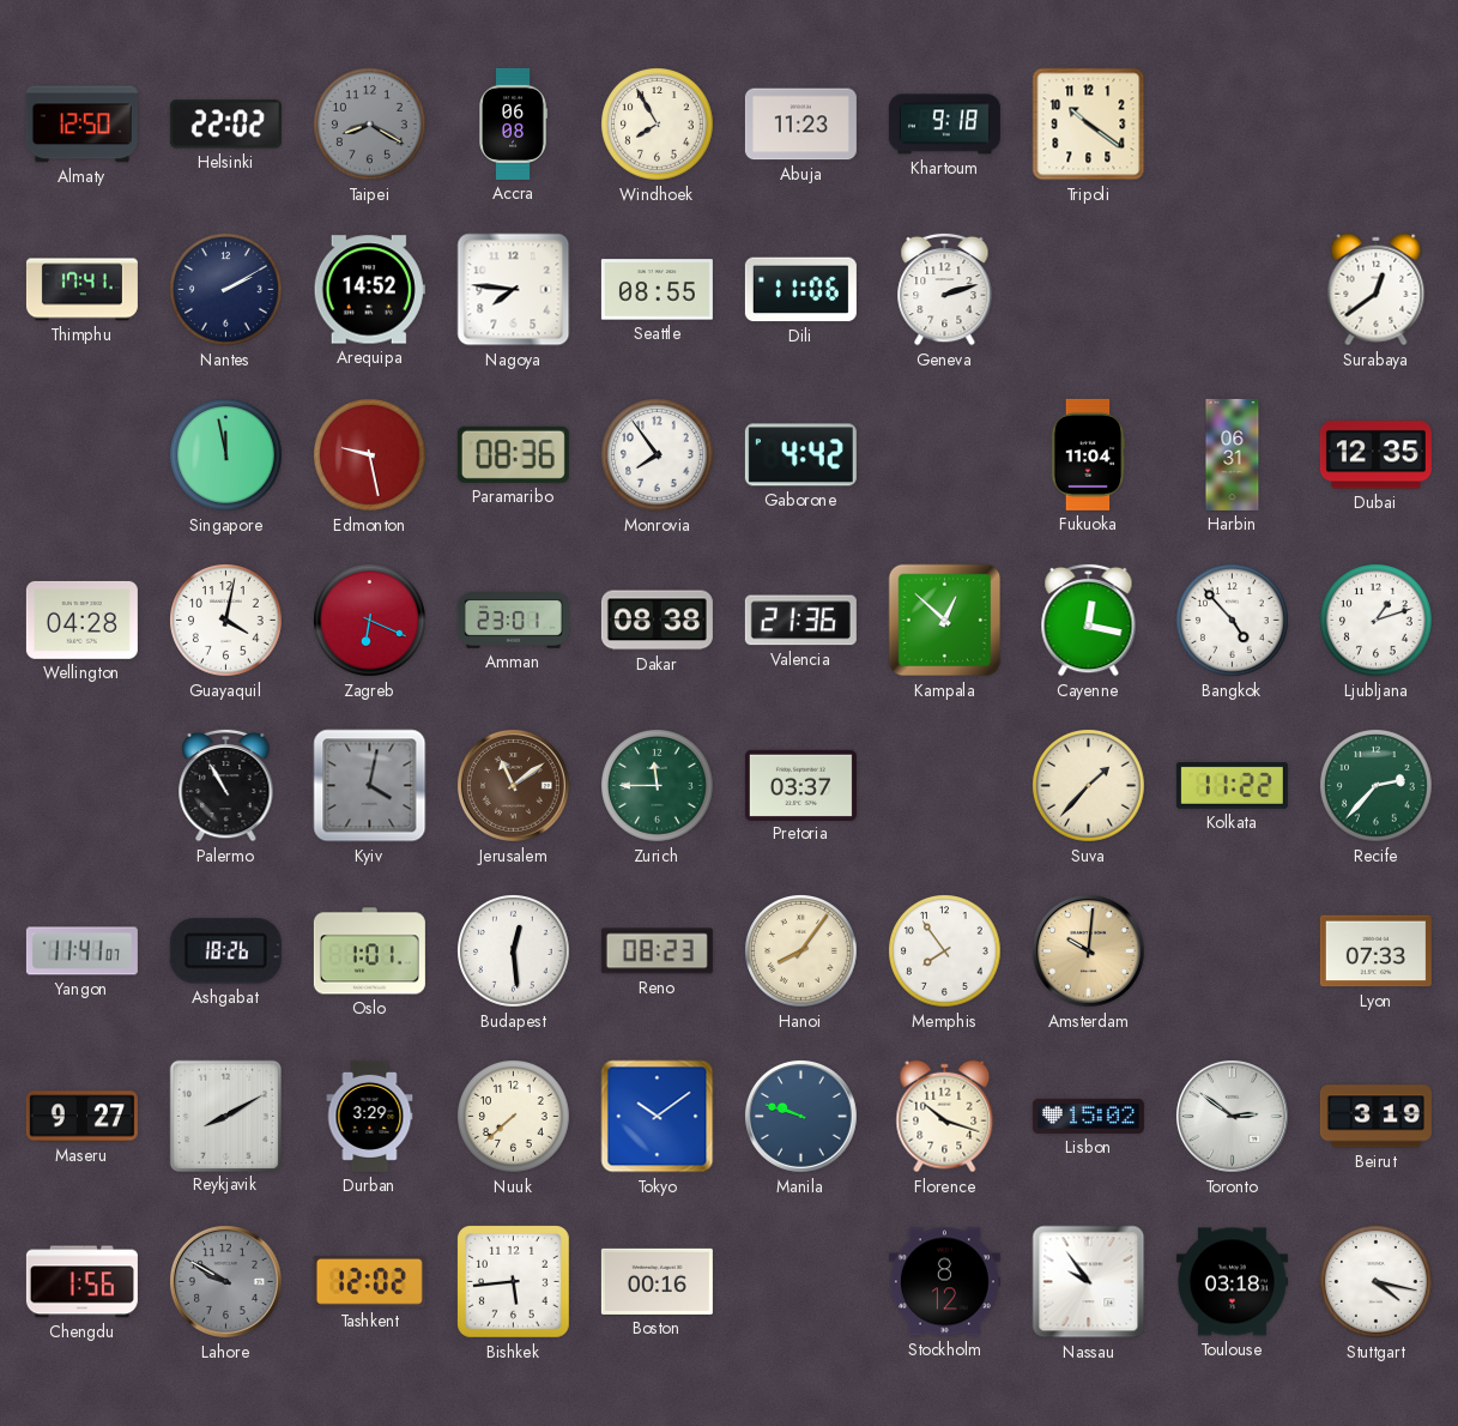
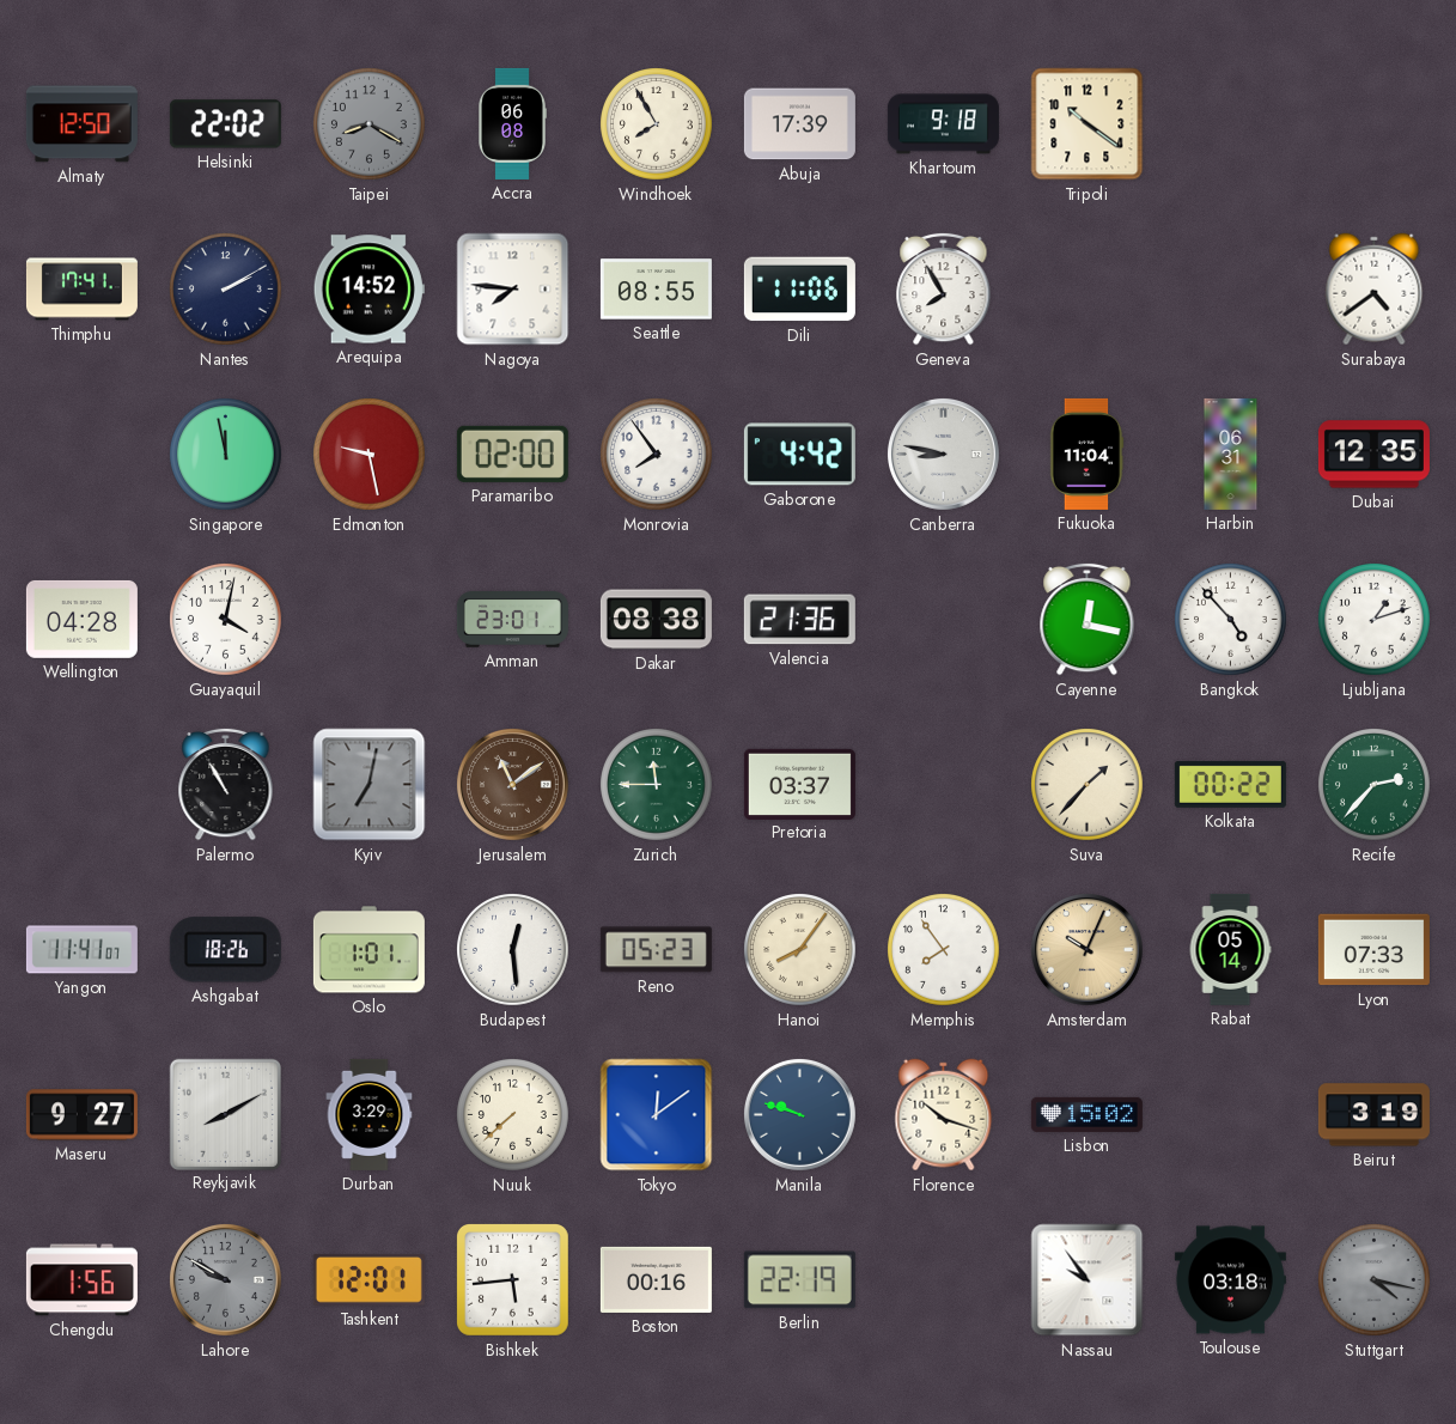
Abuja: 11:23 -> 17:39
Geneva: 2:12 -> 7:55
Surabaya: 12:39 -> 4:39
Paramaribo: 08:36 -> 02:00
Canberra: none -> 8:47
Zagreb: 6:19 -> none
Kampala: 12:52 -> none
Kyiv: 4:02 -> 7:02
Kolkata: 11:22 -> 00:22
Reno: 08:23 -> 05:23
Amsterdam: 10:01 -> 10:04
Rabat: none -> 05:14
Tokyo: 10:09 -> 12:09
Toronto: 2:51 -> none
Tashkent: 12:02 -> 12:01
Berlin: none -> 22:19
Stockholm: 8:12 -> none
Stuttgart dial: white -> grey
